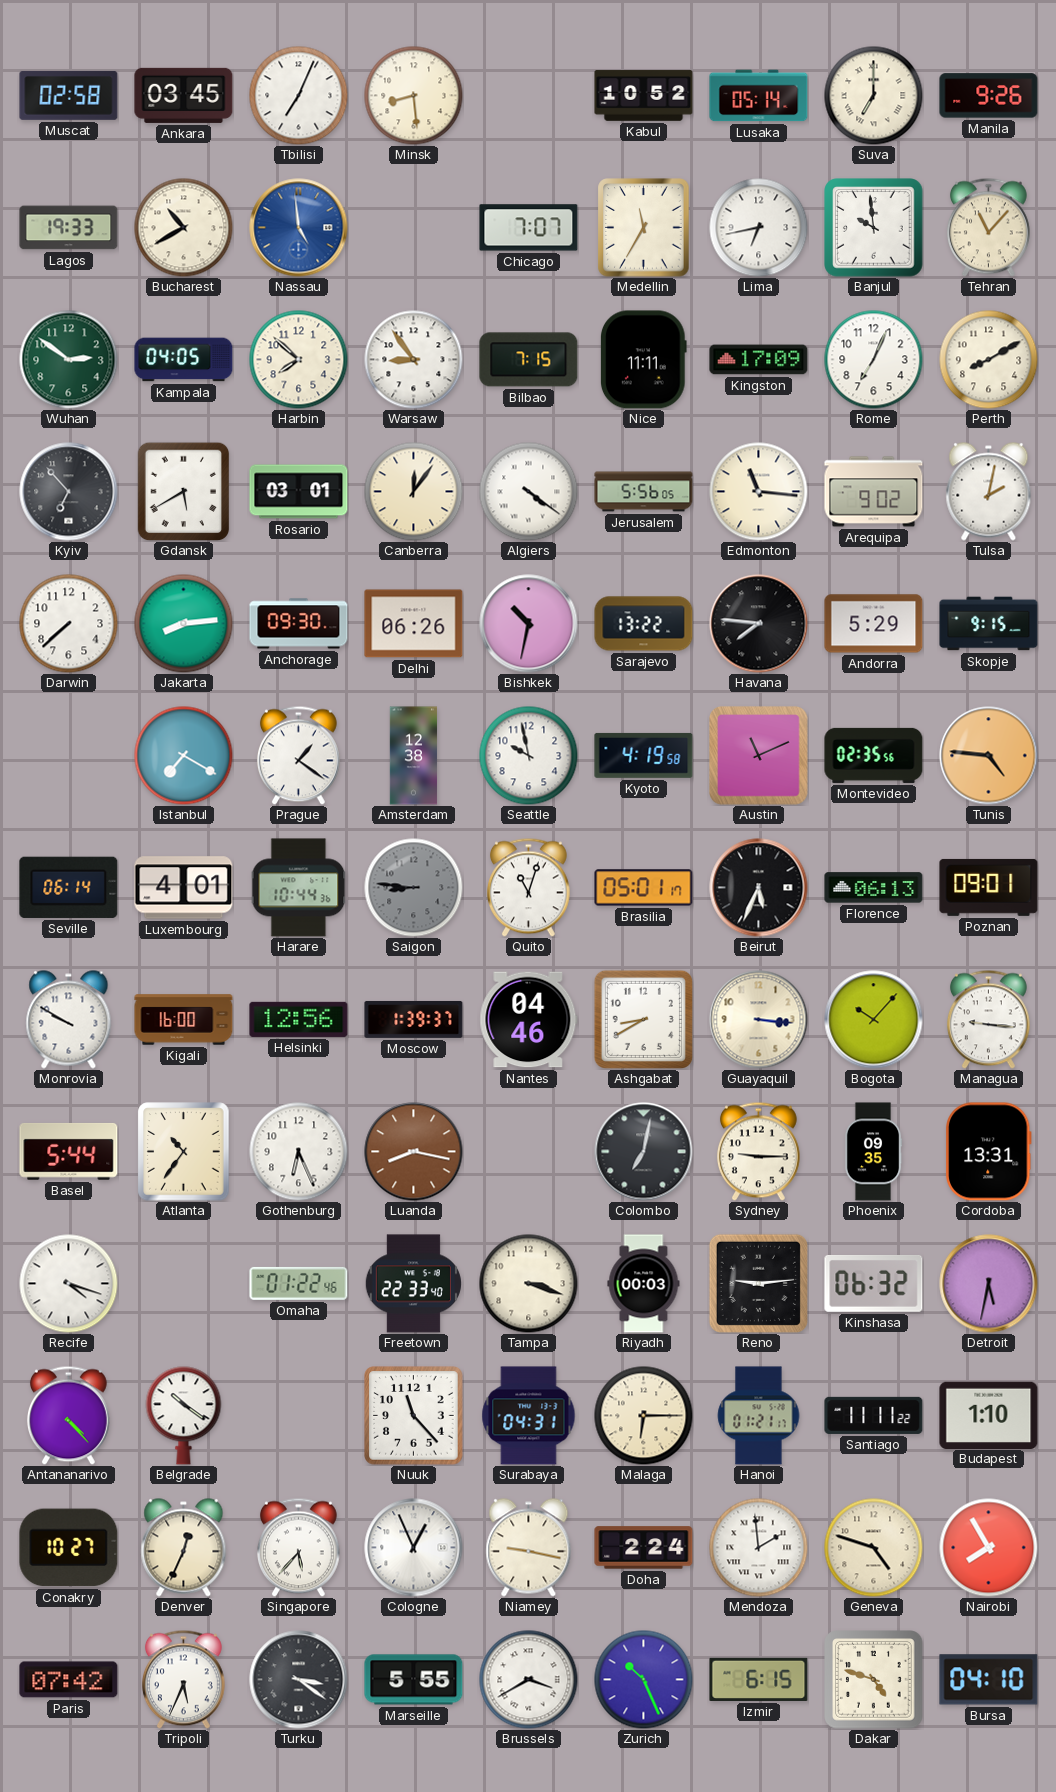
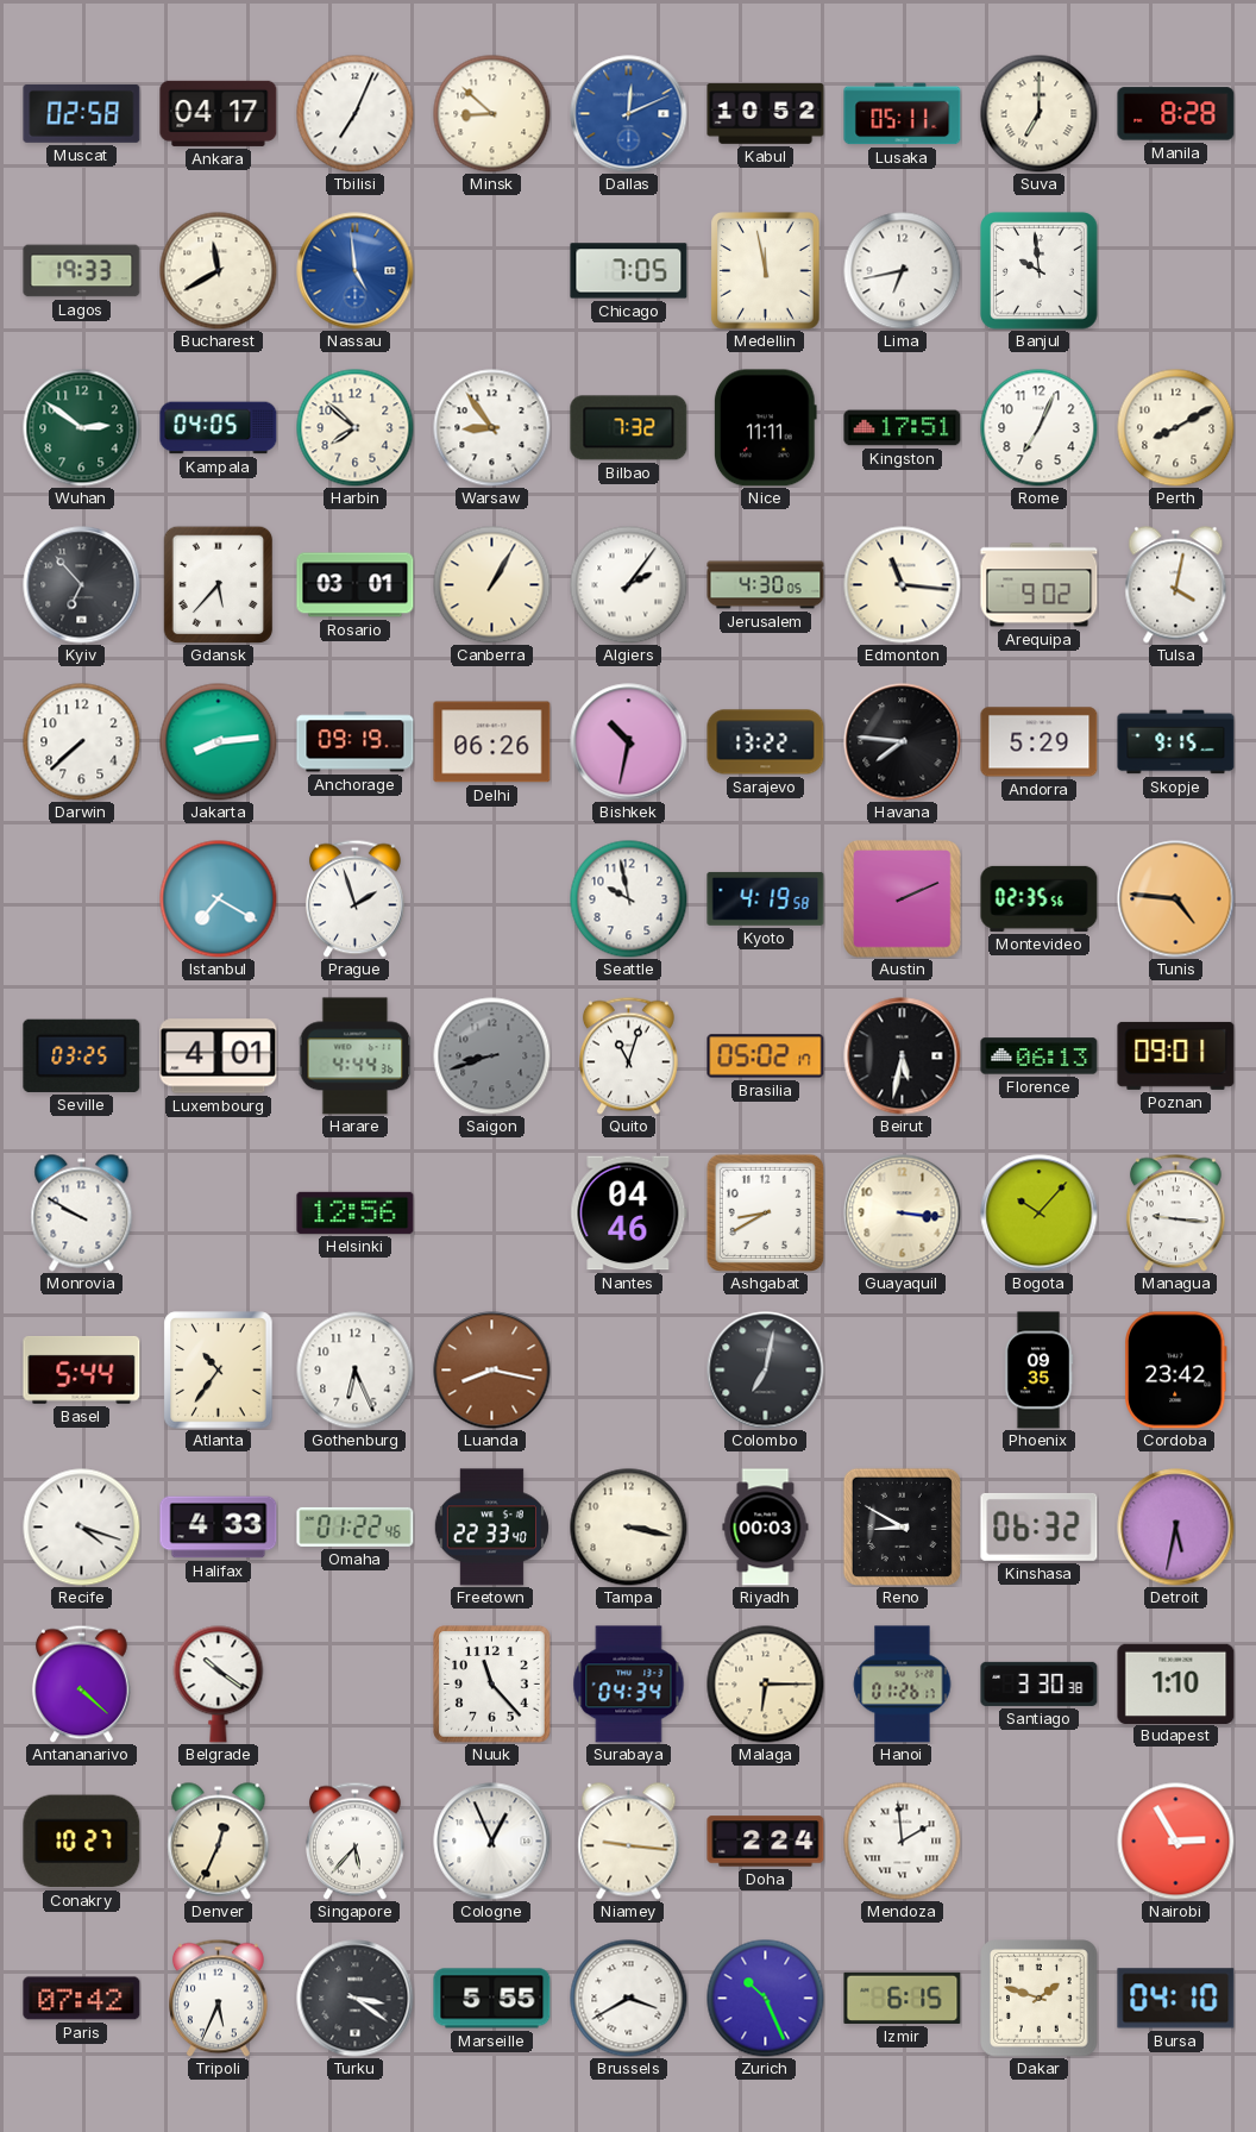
Ankara: 03:45 -> 04:17
Minsk: 8:29 -> 8:52
Dallas: none -> 12:11
Lusaka: 05:14 -> 05:11
Manila: 9:26 -> 8:28
Bucharest: 10:40 -> 11:40
Chicago: 7:07 -> 7:05
Medellin: 11:35 -> 11:58
Tehran: 11:07 -> none
Bilbao: 7:15 -> 7:32
Kingston: 17:09 -> 17:51
Gdansk: 5:40 -> 5:37
Canberra: 12:06 -> 1:05
Algiers: 4:21 -> 2:06
Jerusalem: 5:56 -> 4:30
Tulsa: 2:02 -> 4:02
Anchorage: 09:30 -> 09:19
Prague: 1:21 -> 1:57
Amsterdam: 12:38 -> none
Austin: 11:11 -> 2:11
Seville: 06:14 -> 03:25
Harare: 10:44 -> 4:44
Saigon: 8:46 -> 8:42
Brasilia: 05:01 -> 05:02
Beirut: 5:34 -> 5:32
Kigali: 16:00 -> none
Moscow: 1:39 -> none
Sydney: 9:15 -> none
Cordoba: 13:31 -> 23:42
Halifax: none -> 4:33
Tampa: 3:18 -> 3:17
Reno: 9:14 -> 8:50
Antananarivo: 4:23 -> 4:22
Surabaya: 04:31 -> 04:34
Hanoi: 01:21 -> 01:26
Santiago: 11:11 -> 3:30
Niamey: 9:17 -> 9:16
Geneva: 4:48 -> none
Nairobi: 7:55 -> 2:55
Dakar: 4:48 -> 1:48
